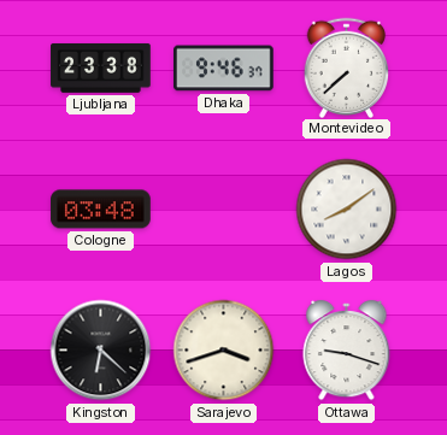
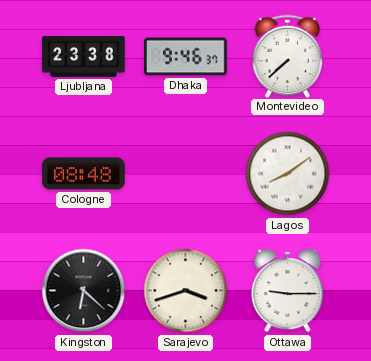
Cologne: 03:48 -> 08:48
Ottawa: 9:18 -> 9:15
